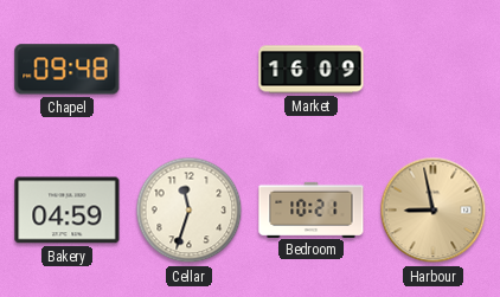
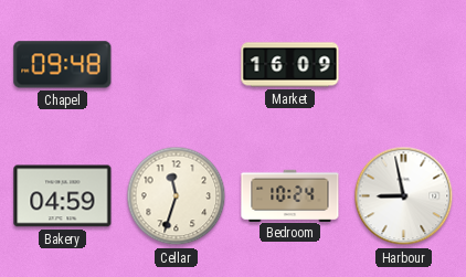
Bedroom: 10:21 -> 10:24
Harbour dial: champagne -> white
